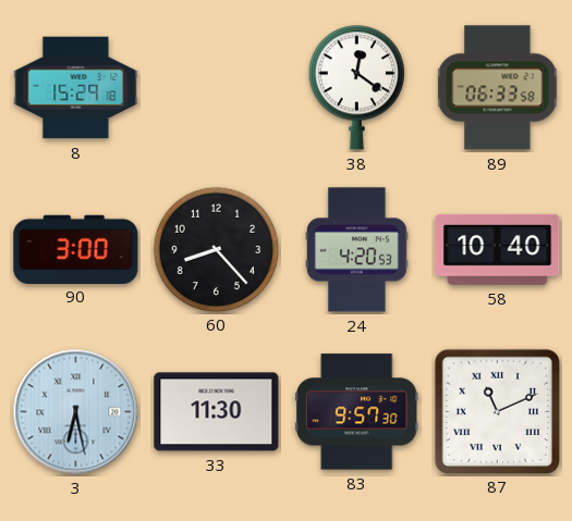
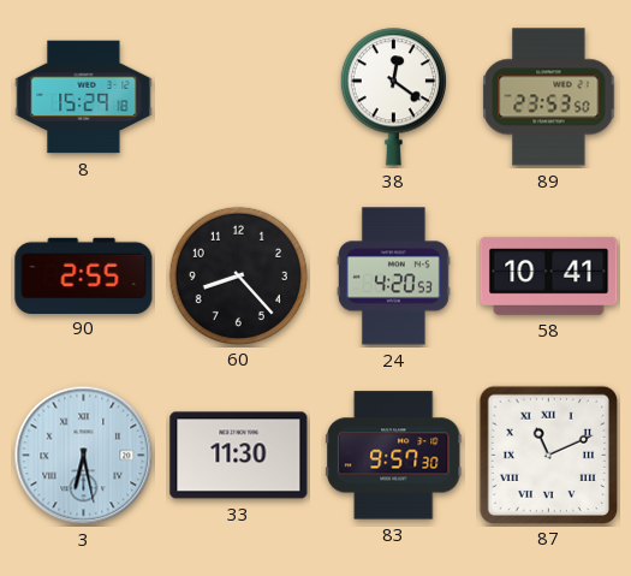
89: 06:33 -> 23:53
90: 3:00 -> 2:55
58: 10:40 -> 10:41
